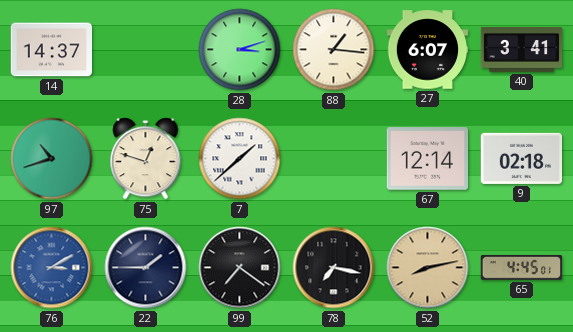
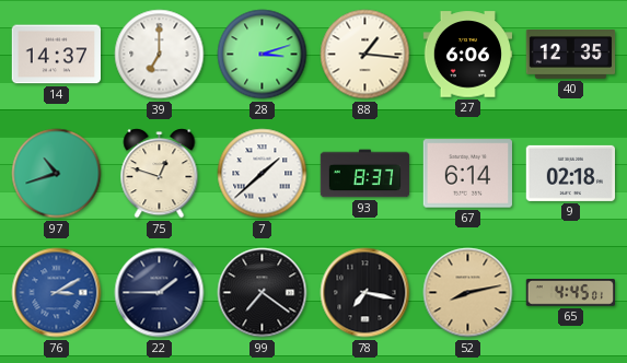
39: none -> 7:00
27: 6:07 -> 6:06
40: 3:41 -> 12:35
93: none -> 8:37
67: 12:14 -> 6:14
